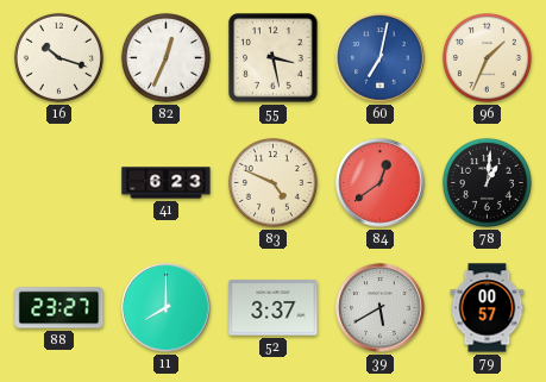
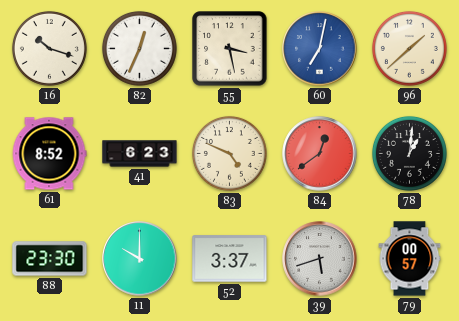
96: 1:34 -> 1:38
61: none -> 8:52
88: 23:27 -> 23:30
11: 8:00 -> 10:00
39: 5:40 -> 5:42
